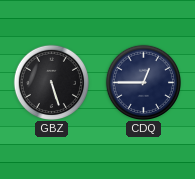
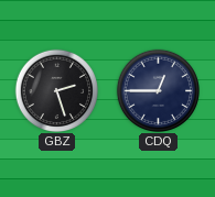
GBZ: 5:27 -> 2:27
